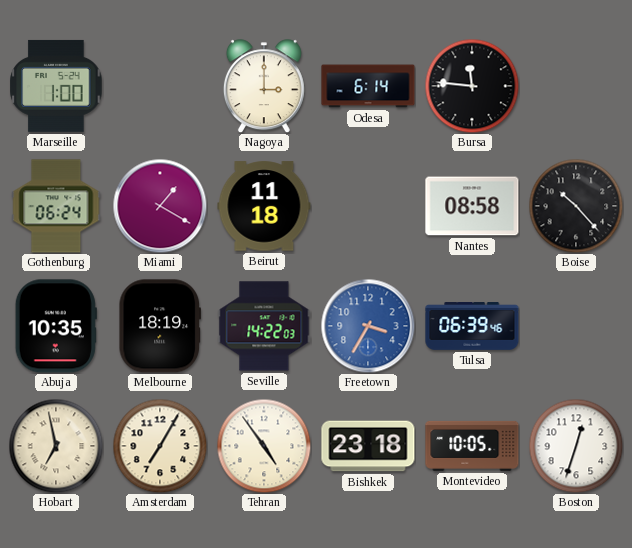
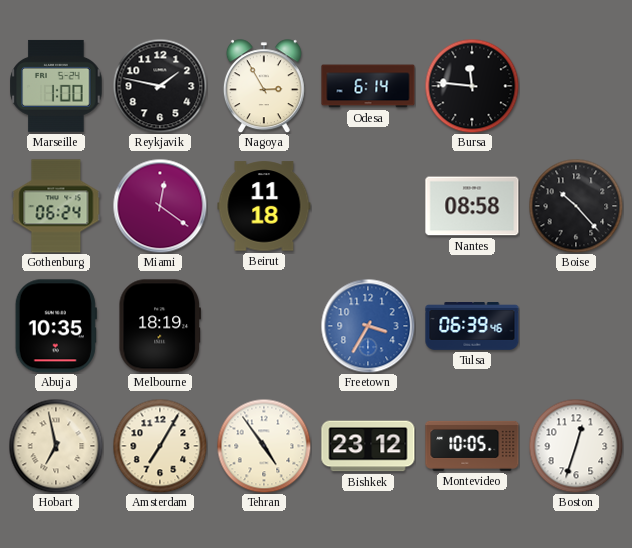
Reykjavik: none -> 1:47
Nagoya: 3:00 -> 2:55
Miami: 1:20 -> 12:21
Seville: 14:22 -> none
Bishkek: 23:18 -> 23:12
